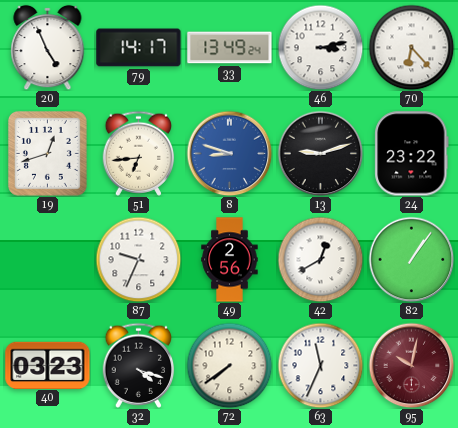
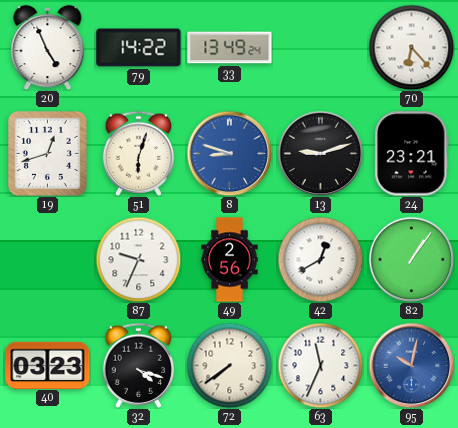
79: 14:17 -> 14:22
46: 3:13 -> none
51: 6:44 -> 6:03
24: 23:22 -> 23:21
95 dial: burgundy -> blue
